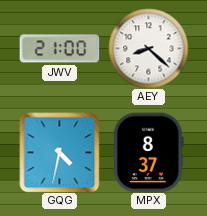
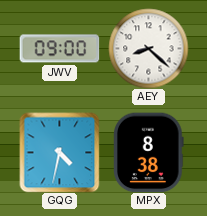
JWV: 21:00 -> 09:00
MPX: 8:37 -> 8:38
